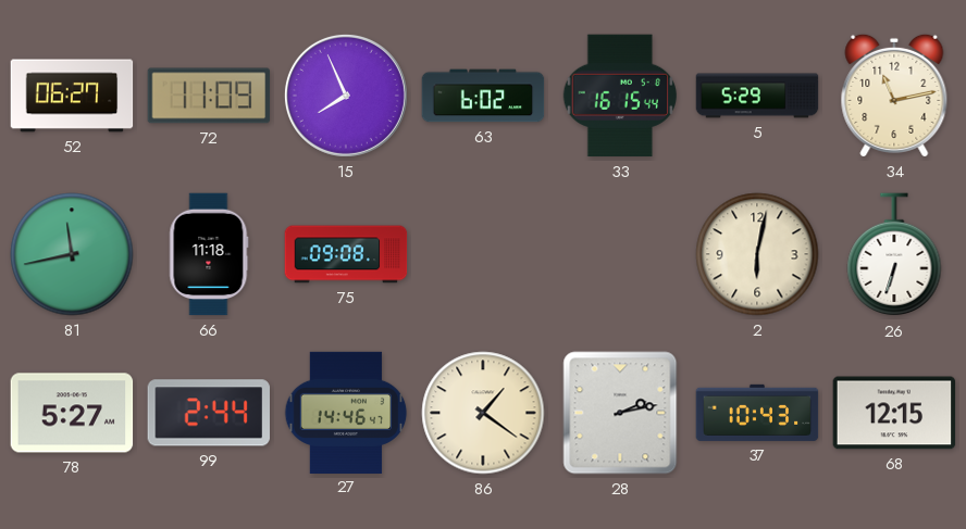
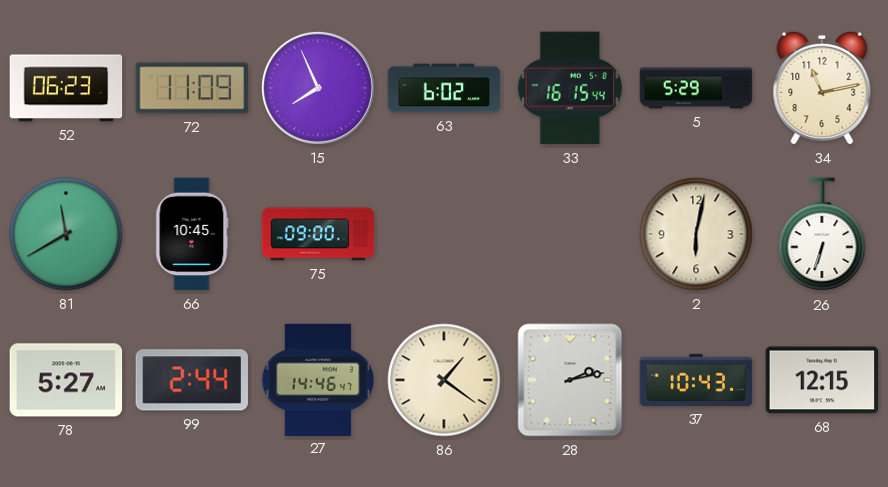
52: 06:27 -> 06:23
81: 11:43 -> 11:40
66: 11:18 -> 10:45
75: 09:08 -> 09:00
